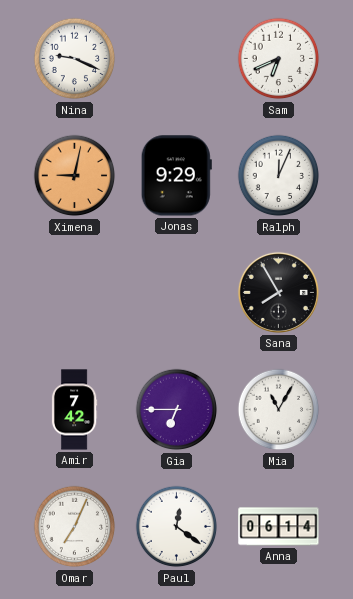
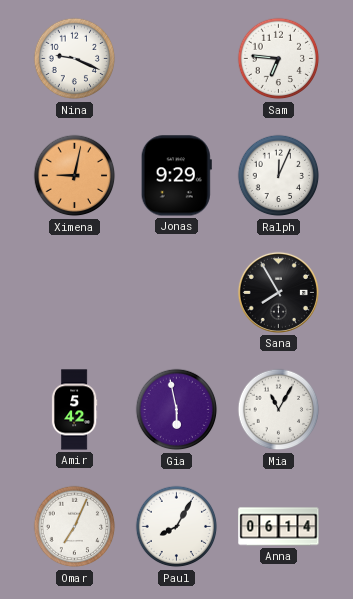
Sam: 6:41 -> 6:46
Amir: 7:42 -> 5:42
Gia: 6:45 -> 5:58
Paul: 12:21 -> 8:05
